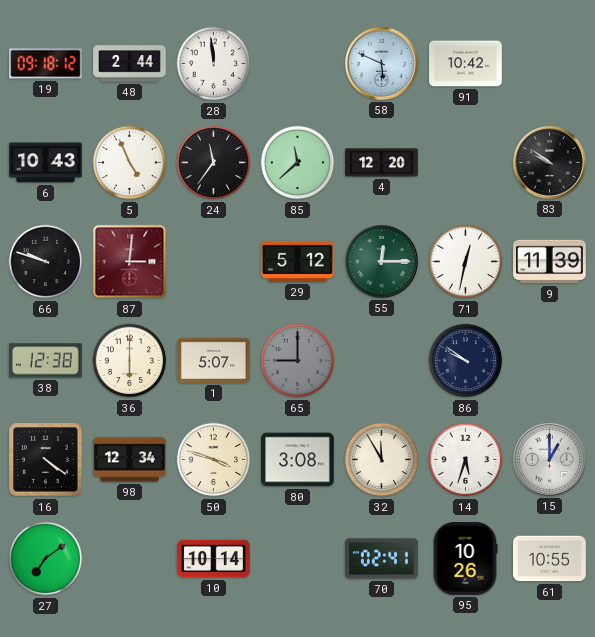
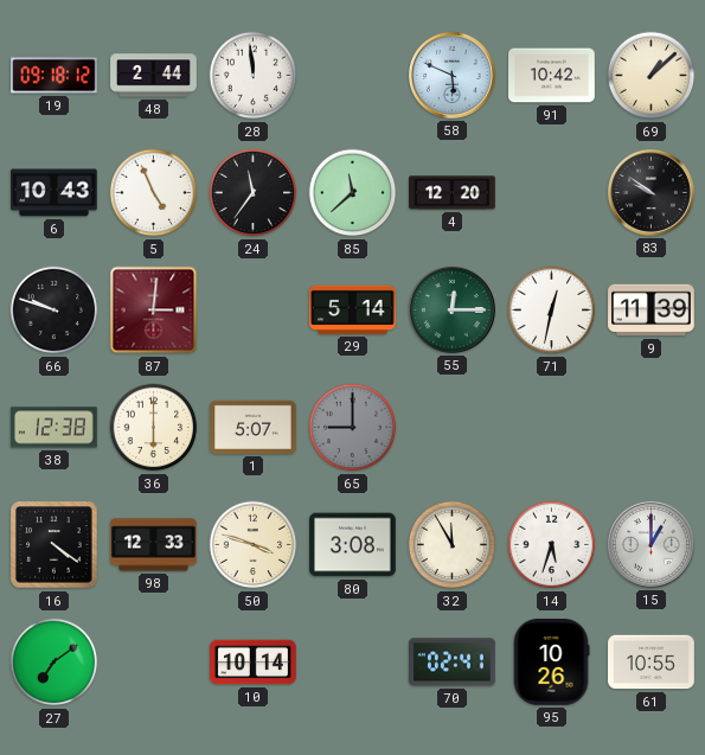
69: none -> 1:08
29: 5:12 -> 5:14
86: 9:51 -> none
98: 12:34 -> 12:33
